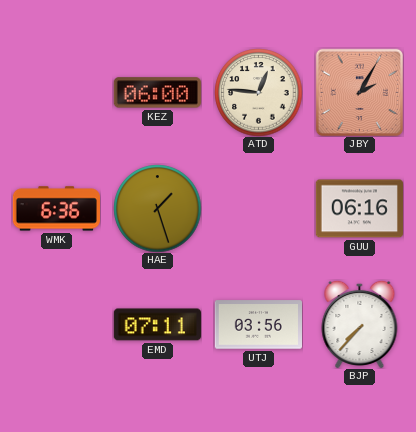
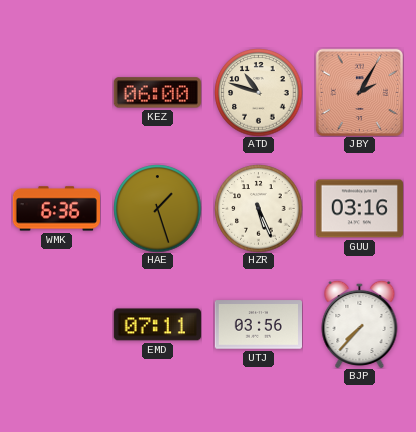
ATD: 12:46 -> 10:48
HZR: none -> 5:26
GUU: 06:16 -> 03:16
